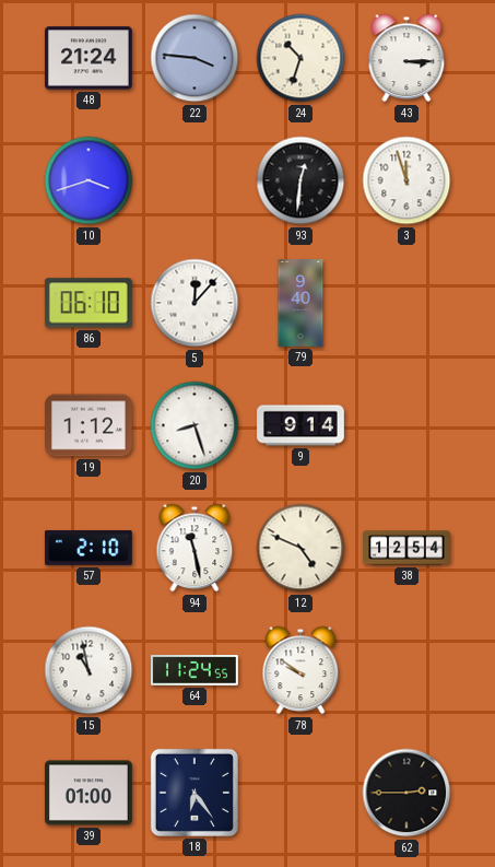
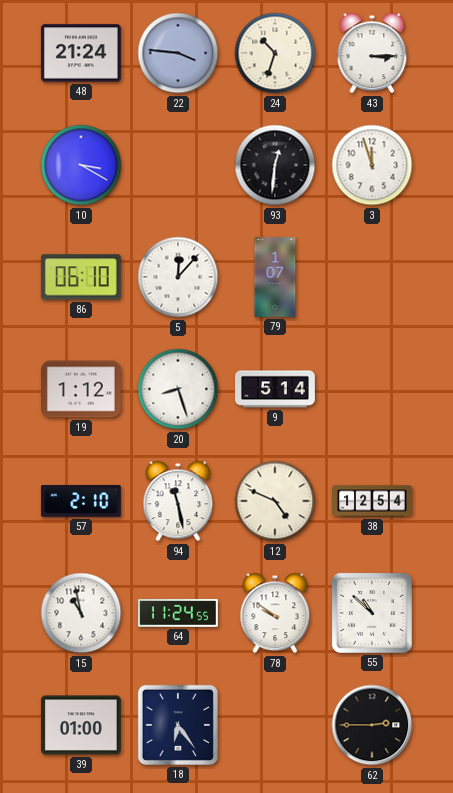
10: 3:42 -> 3:20
79: 9:40 -> 1:07
9: 9:14 -> 5:14
55: none -> 10:52
